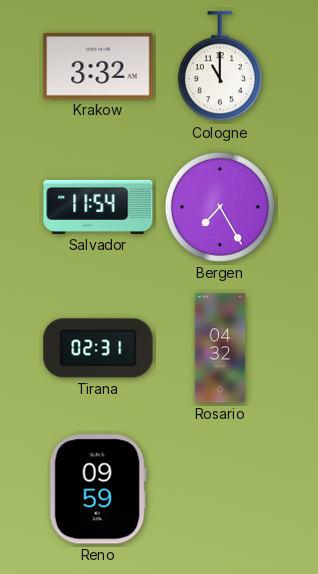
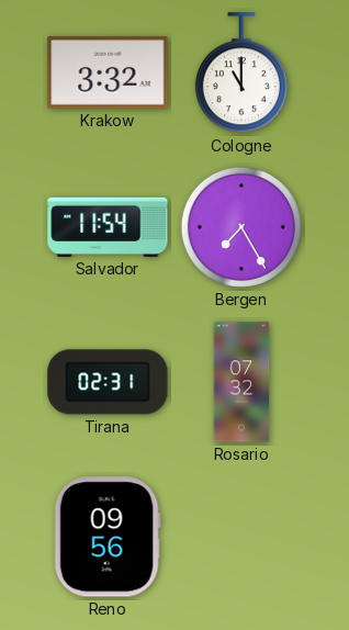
Rosario: 04:32 -> 07:32
Reno: 09:59 -> 09:56
